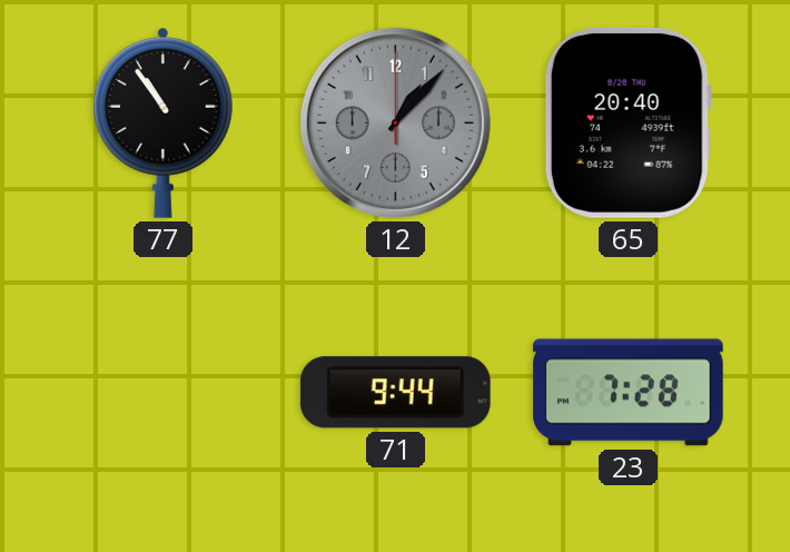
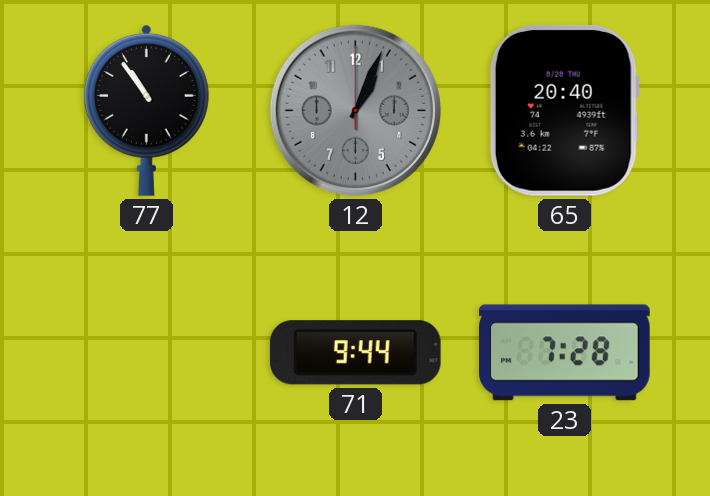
12: 1:07 -> 1:04
